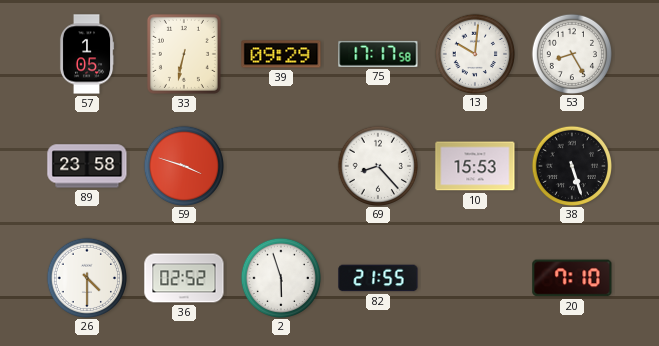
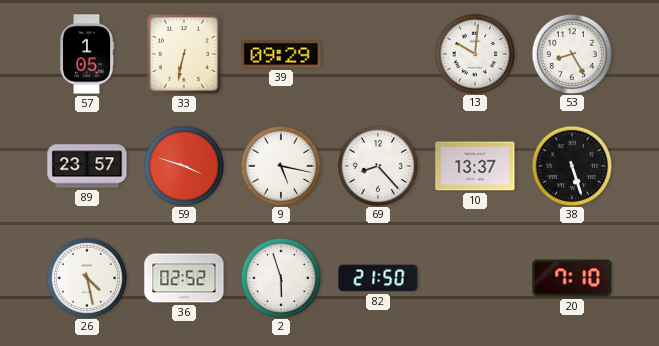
75: 17:17 -> none
89: 23:58 -> 23:57
9: none -> 5:17
10: 15:53 -> 13:37
26: 4:30 -> 4:28
82: 21:55 -> 21:50
